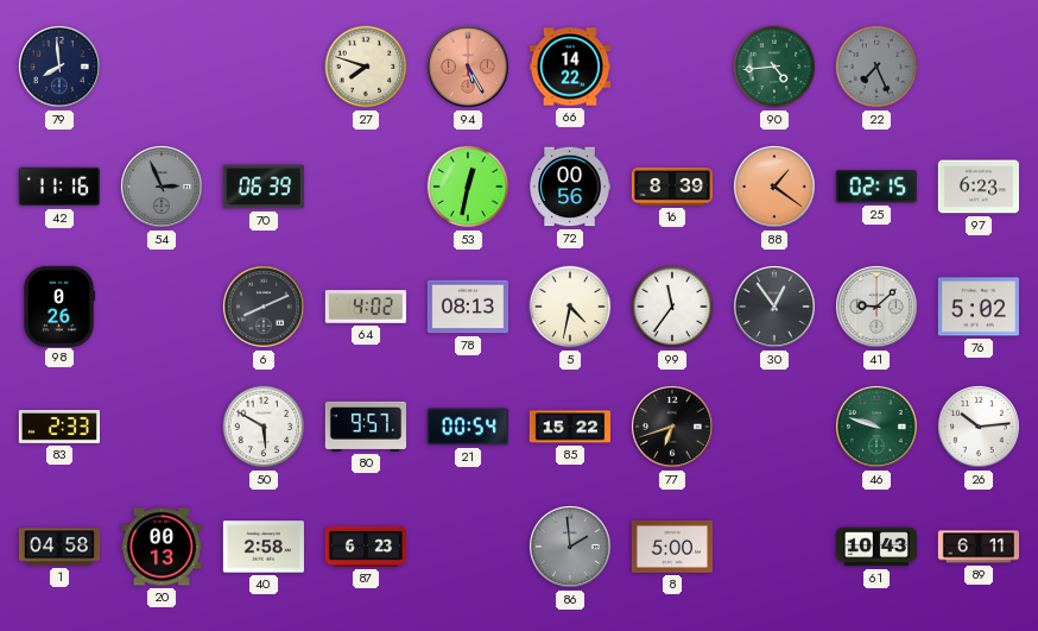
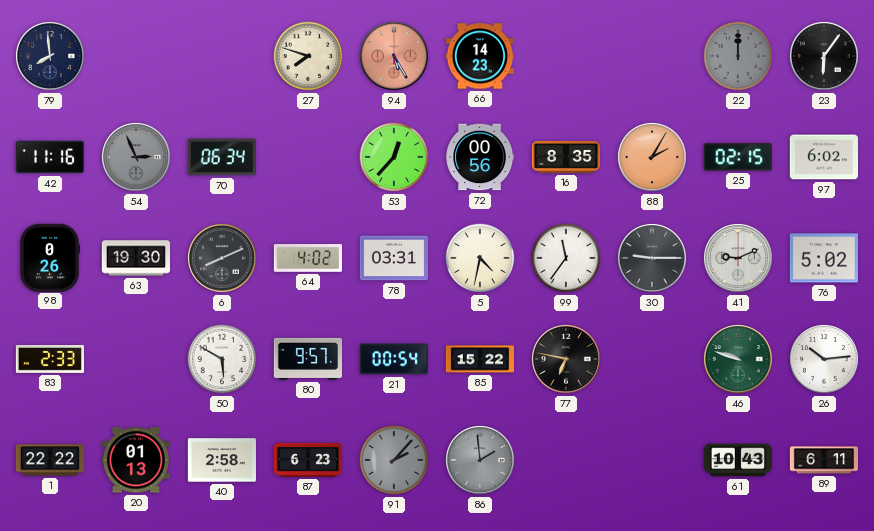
66: 14:22 -> 14:23
90: 4:44 -> none
22: 7:26 -> 12:00
23: none -> 6:06
70: 06:39 -> 06:34
53: 12:32 -> 12:37
16: 8:39 -> 8:35
88: 1:21 -> 2:05
97: 6:23 -> 6:02
63: none -> 19:30
78: 08:13 -> 03:31
30: 12:54 -> 9:15
41: 9:08 -> 9:11
77: 6:42 -> 6:47
1: 04:58 -> 22:22
20: 00:13 -> 01:13
91: none -> 2:07
8: 5:00 -> none
